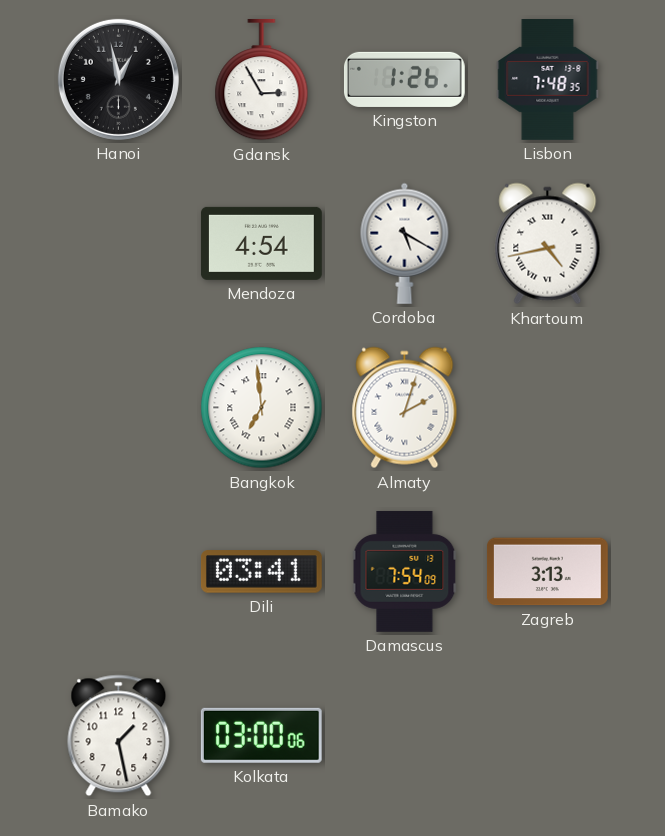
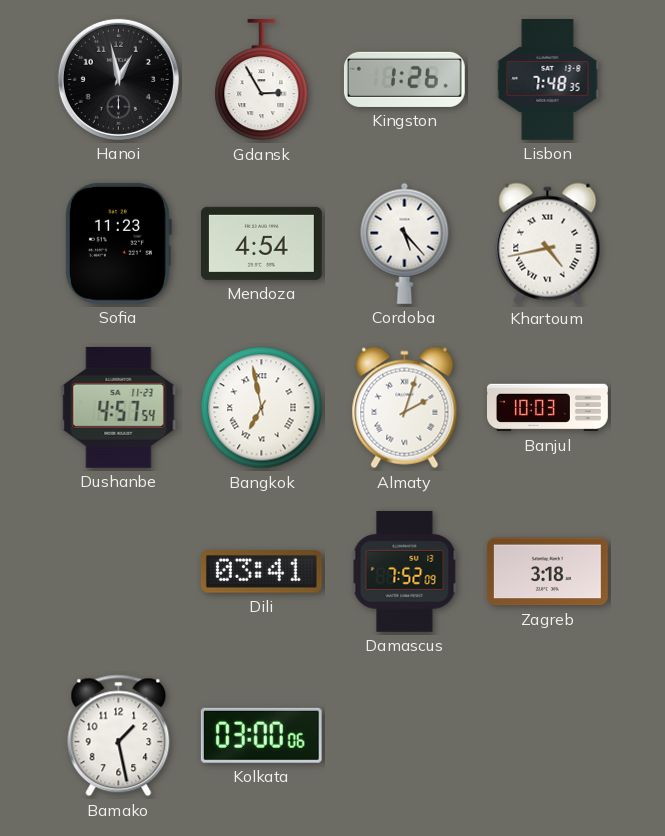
Sofia: none -> 11:23
Cordoba: 5:20 -> 5:23
Dushanbe: none -> 4:57
Bangkok: 6:59 -> 6:58
Banjul: none -> 10:03
Damascus: 7:54 -> 7:52
Zagreb: 3:13 -> 3:18
